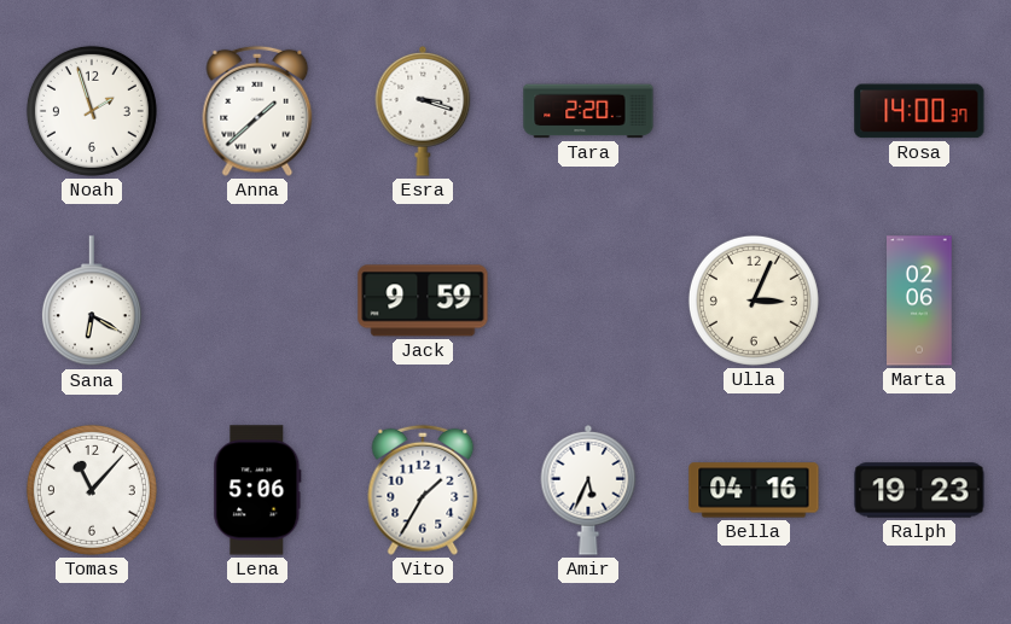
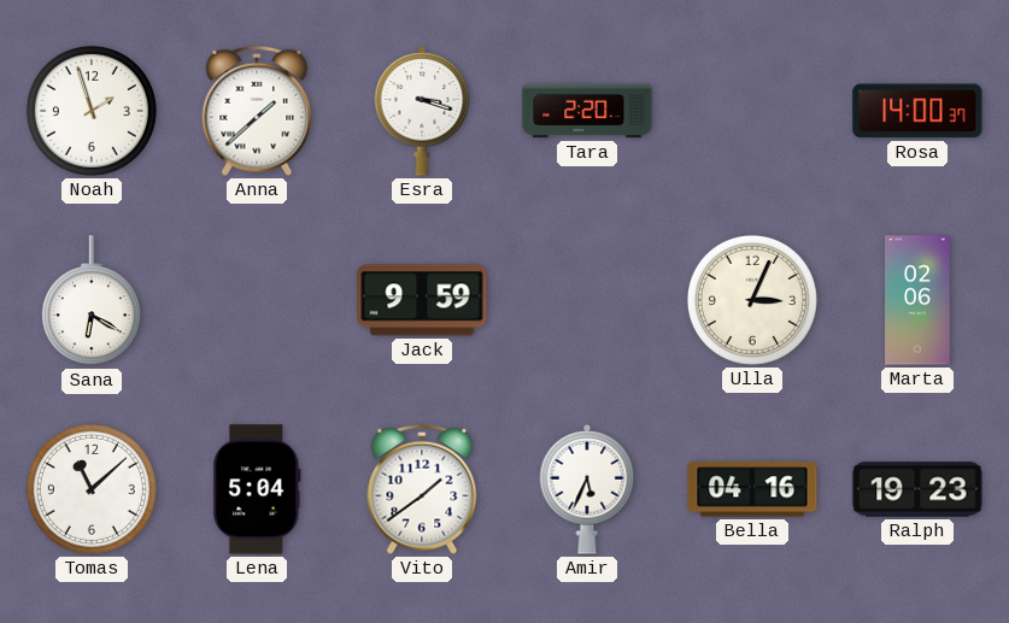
Tomas: 11:07 -> 11:08
Lena: 5:06 -> 5:04
Vito: 1:35 -> 1:39
